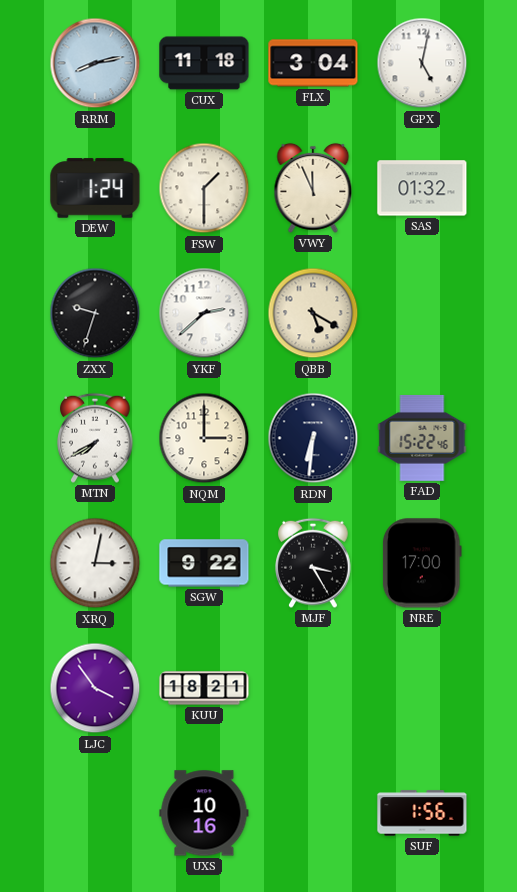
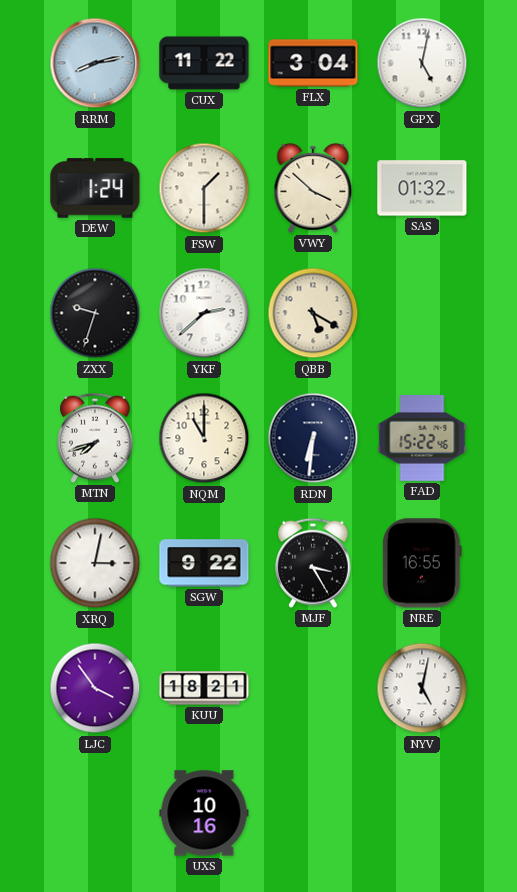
CUX: 11:18 -> 11:22
VWY: 11:56 -> 3:52
MTN: 7:40 -> 7:42
NQM: 3:00 -> 11:00
NRE: 17:00 -> 16:55
NYV: none -> 5:02
SUF: 1:56 -> none
